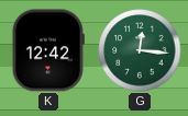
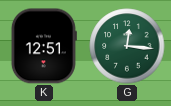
K: 12:42 -> 12:51
